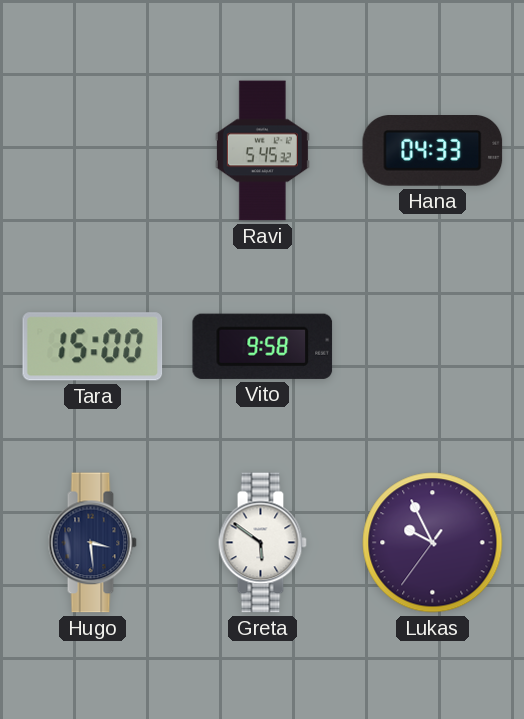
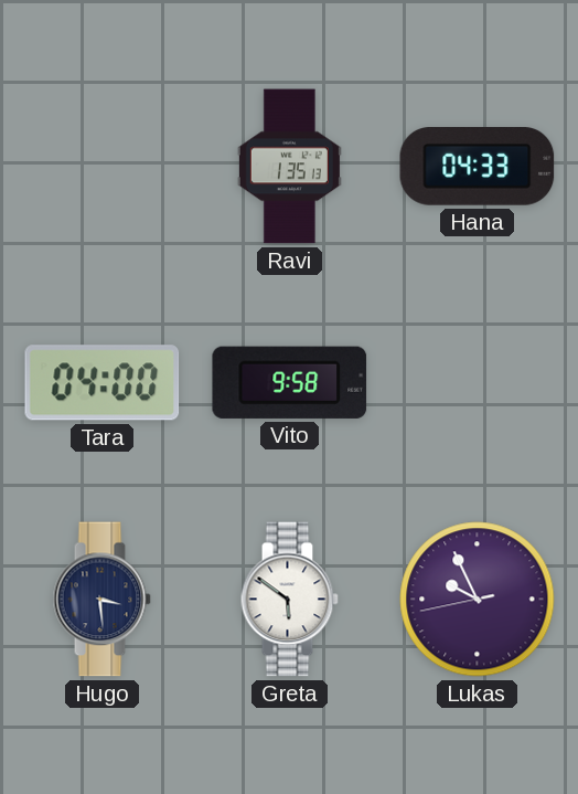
Ravi: 5:45 -> 1:35
Tara: 15:00 -> 04:00
Lukas: 9:55:36 -> 9:55:43
